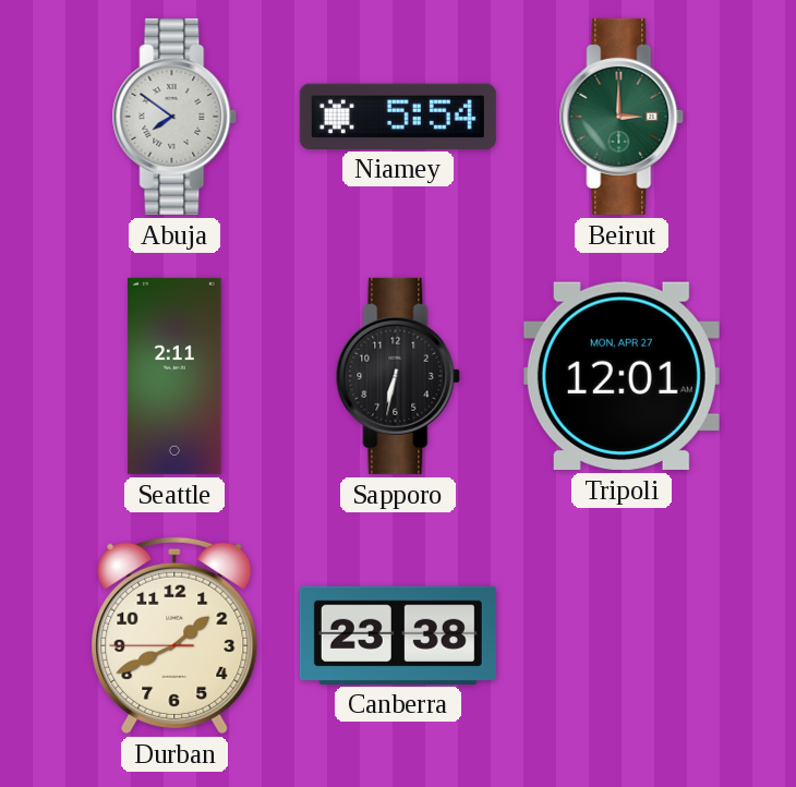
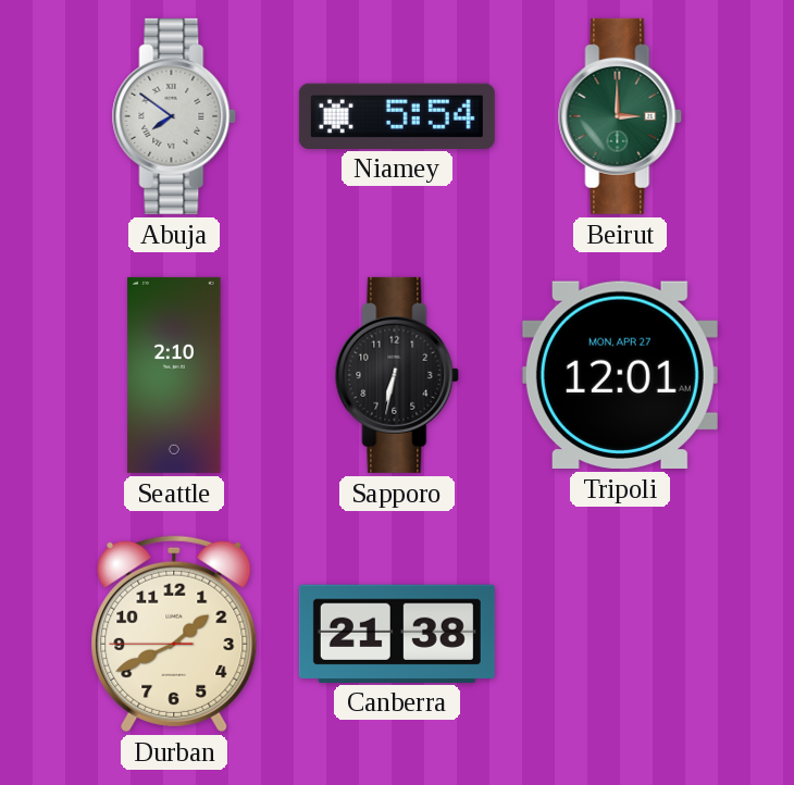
Seattle: 2:11 -> 2:10
Canberra: 23:38 -> 21:38
